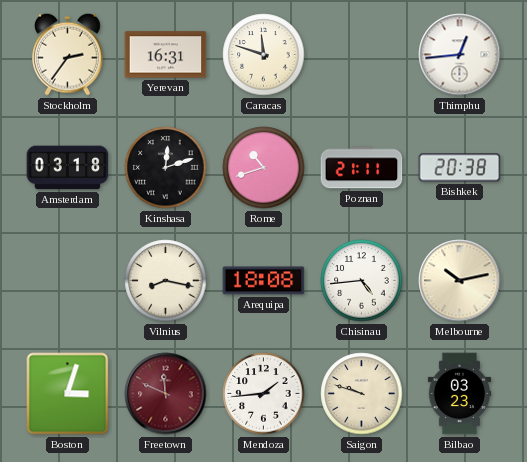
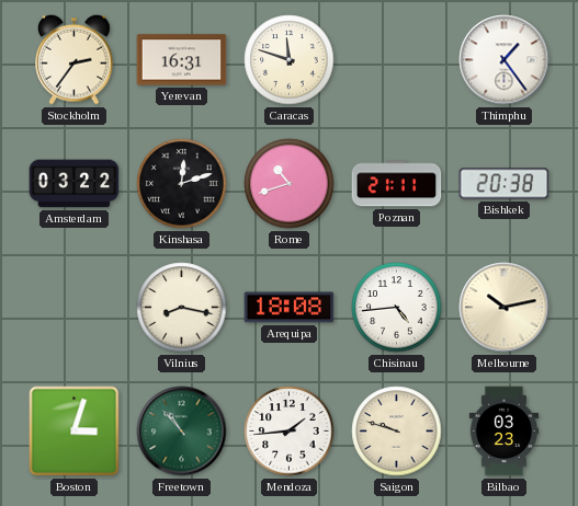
Thimphu: 12:44 -> 1:24
Amsterdam: 03:18 -> 03:22
Freetown: 11:49 -> 10:53
Freetown dial: burgundy -> green
